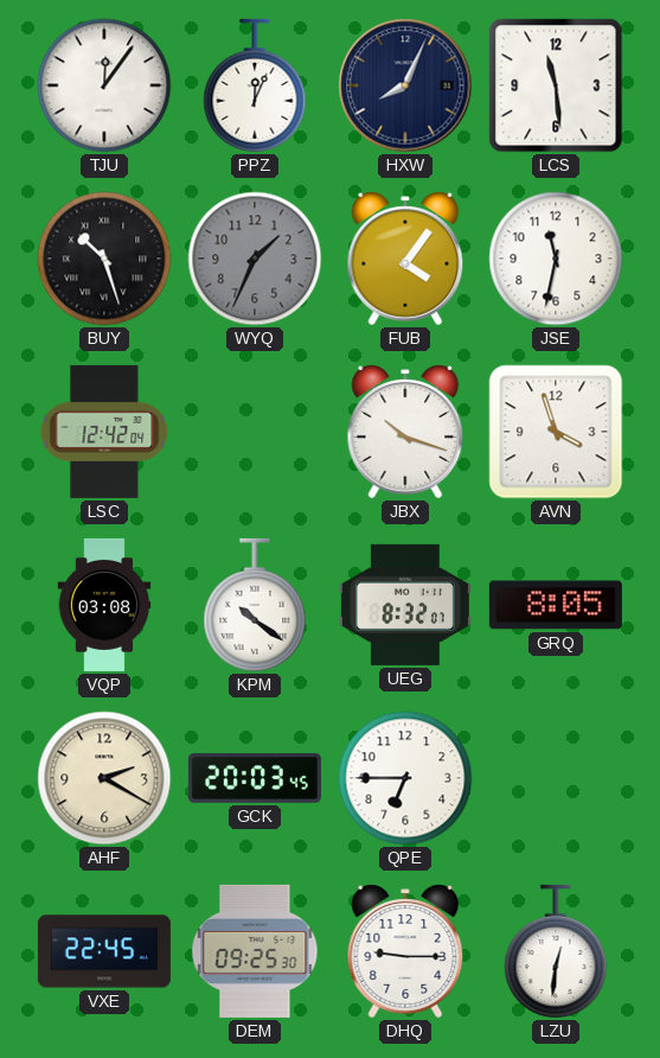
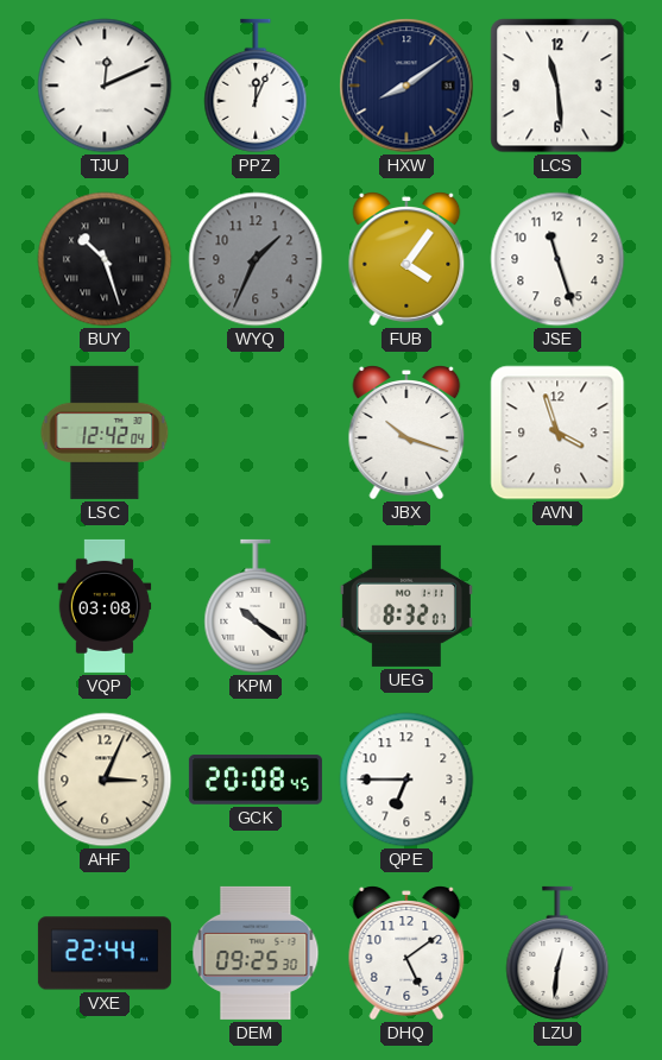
TJU: 12:06 -> 12:11
HXW: 8:04 -> 8:09
JSE: 11:32 -> 11:27
GRQ: 8:05 -> none
AHF: 2:20 -> 3:04
GCK: 20:03 -> 20:08
VXE: 22:45 -> 22:44
DHQ: 9:15 -> 5:09
